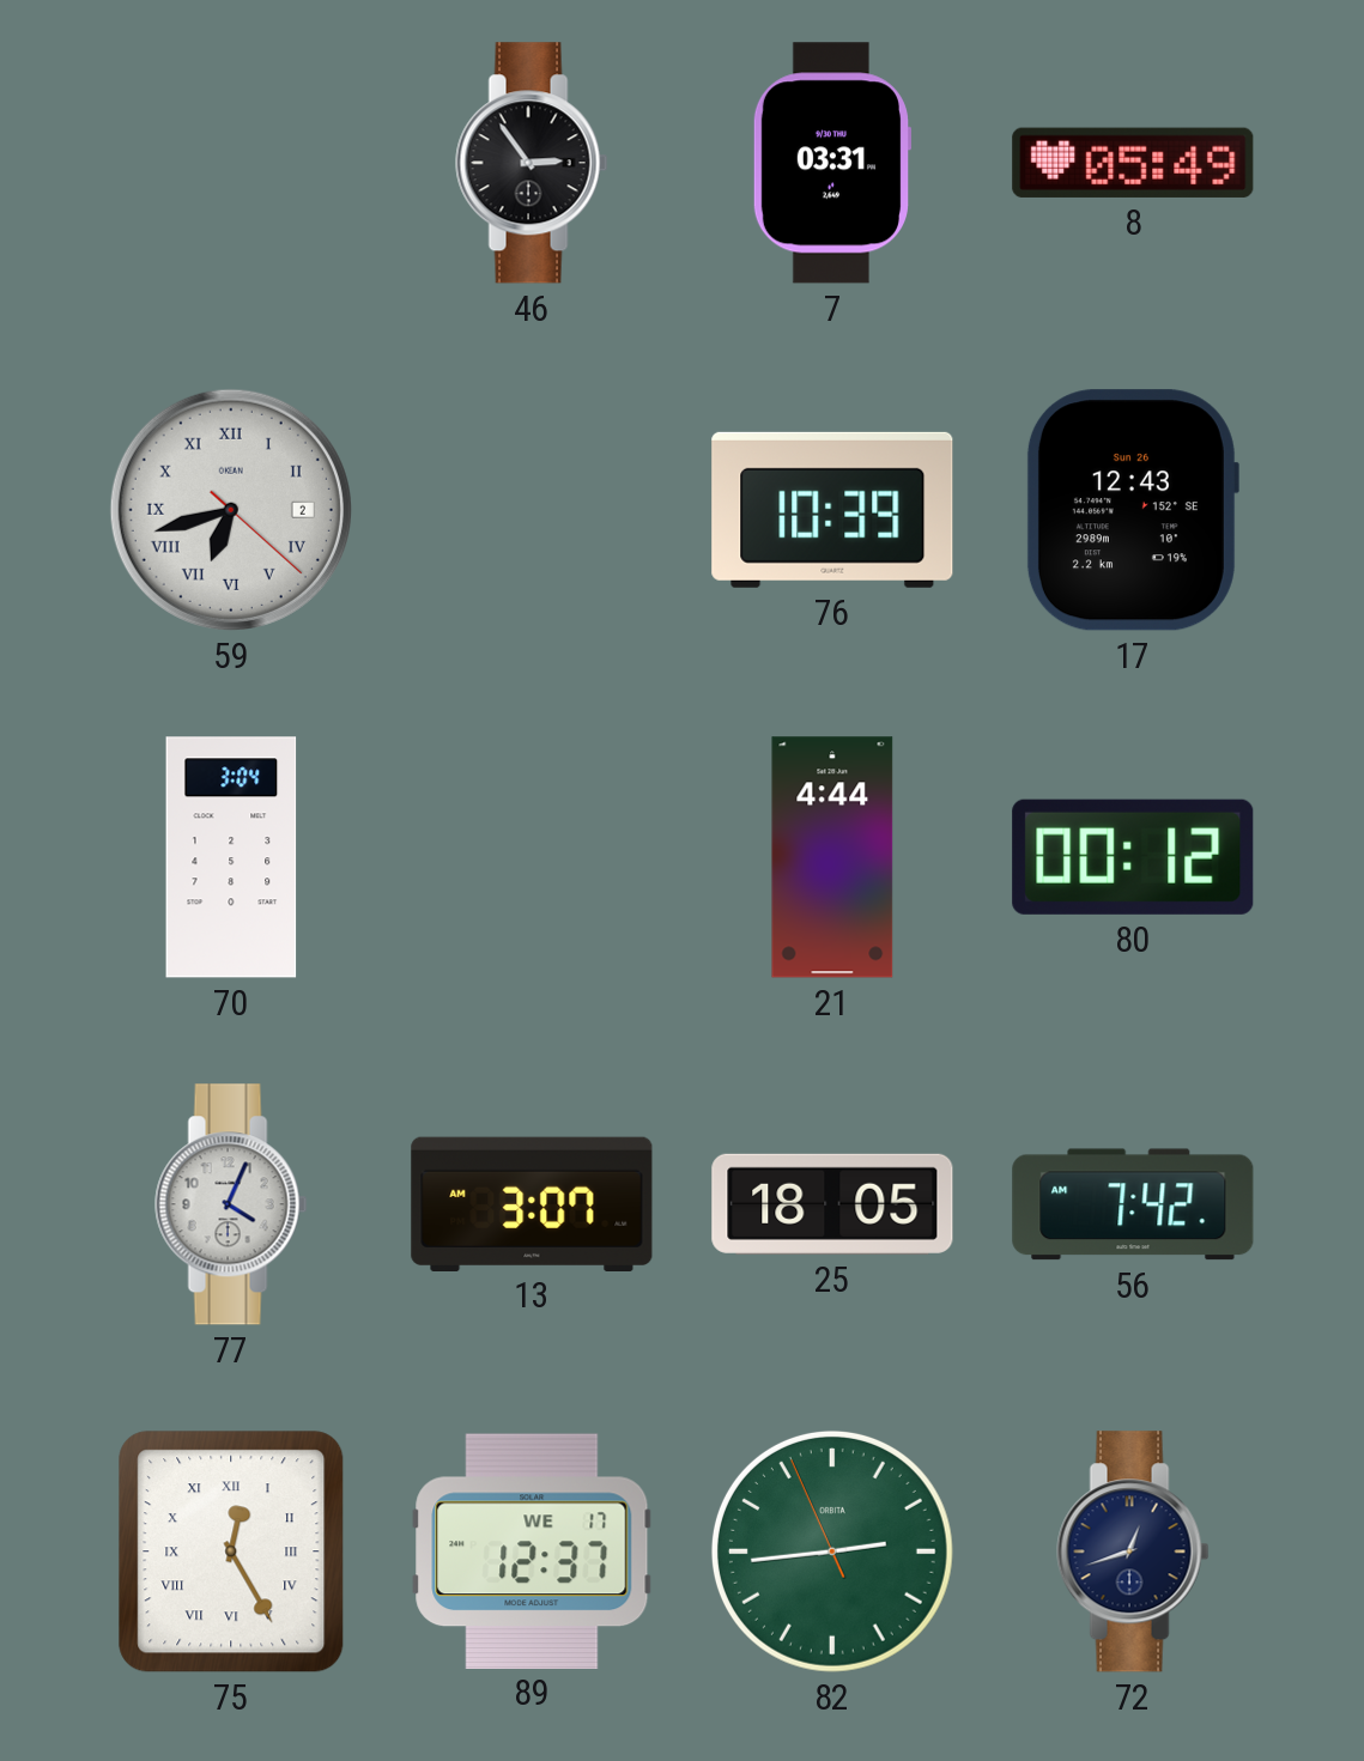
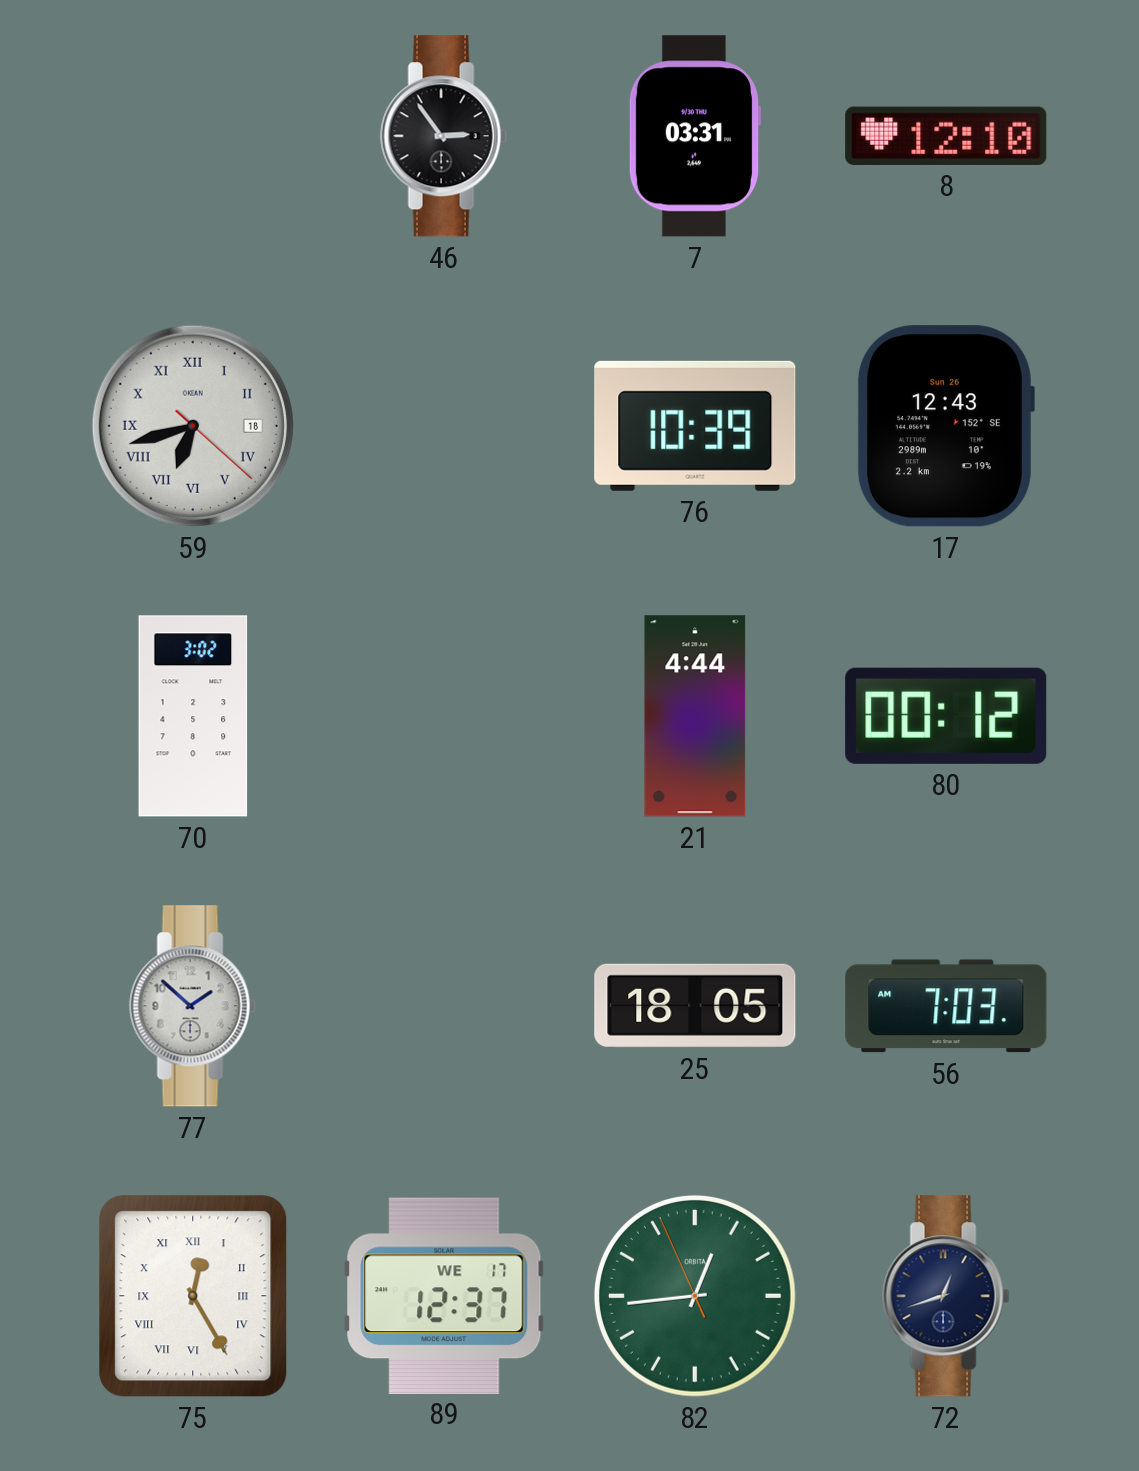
8: 05:49 -> 12:10
59 date: 2 -> 18
70: 3:04 -> 3:02
77: 4:04 -> 1:52
13: 3:07 -> none
56: 7:42 -> 7:03
82: 2:43 -> 12:43
